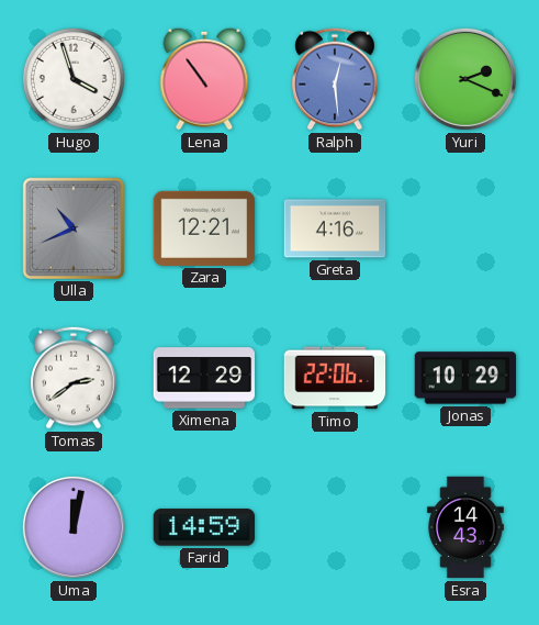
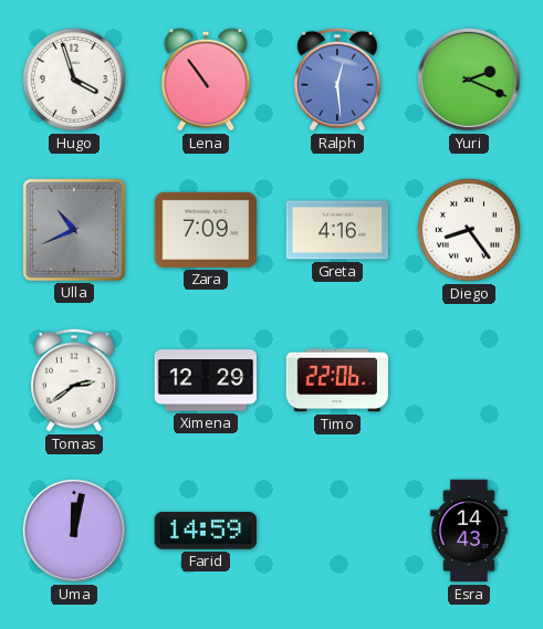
Zara: 12:21 -> 7:09
Diego: none -> 8:24
Jonas: 10:29 -> none
